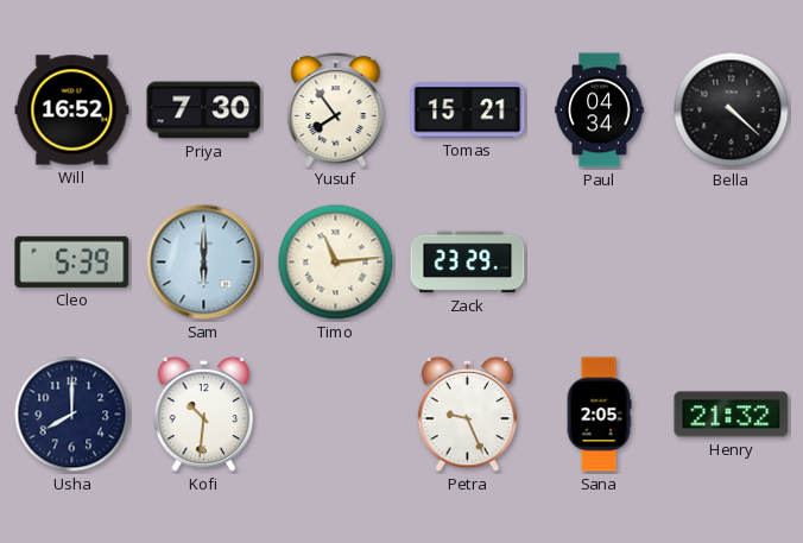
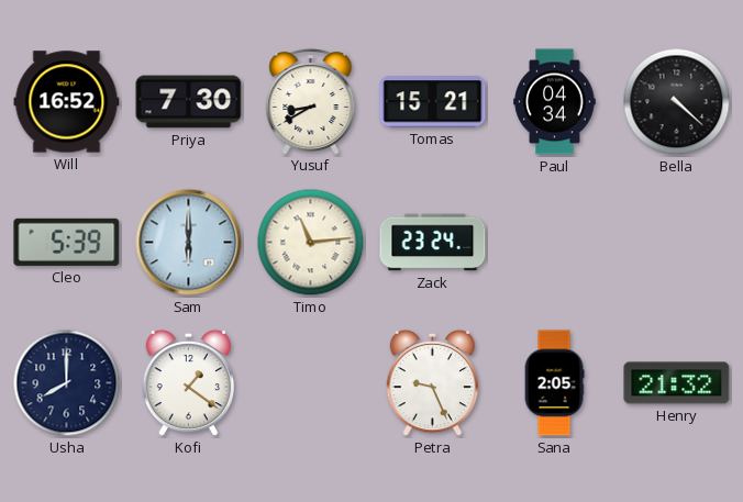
Yusuf: 7:54 -> 8:40
Zack: 23:29 -> 23:24
Kofi: 10:31 -> 1:21
